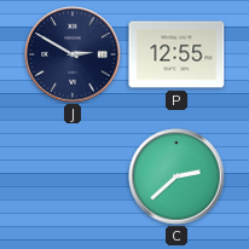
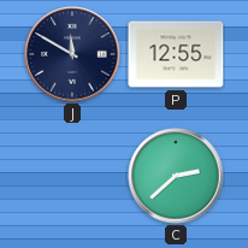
J: 2:50 -> 11:50
